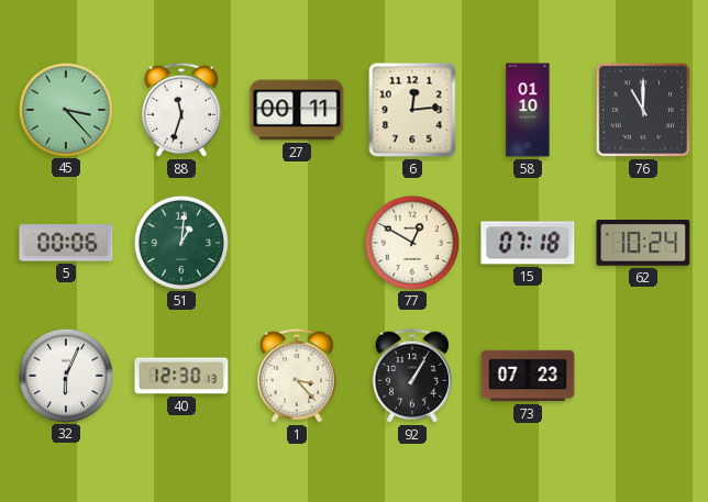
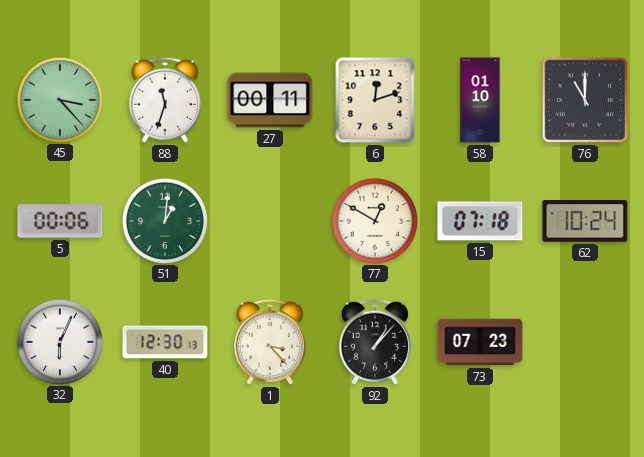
6: 12:14 -> 12:12
92: 1:05 -> 1:07
